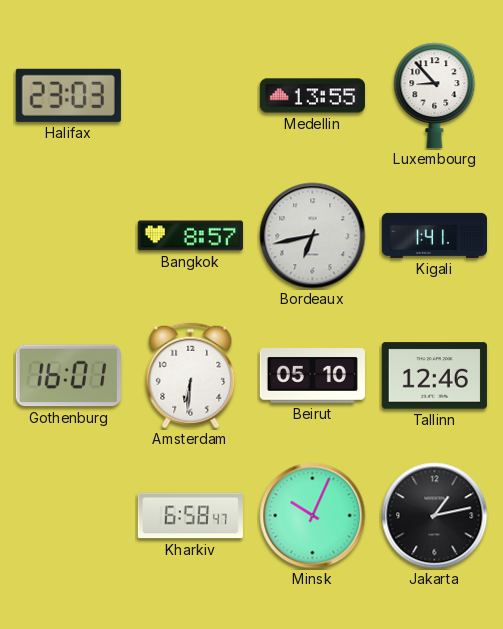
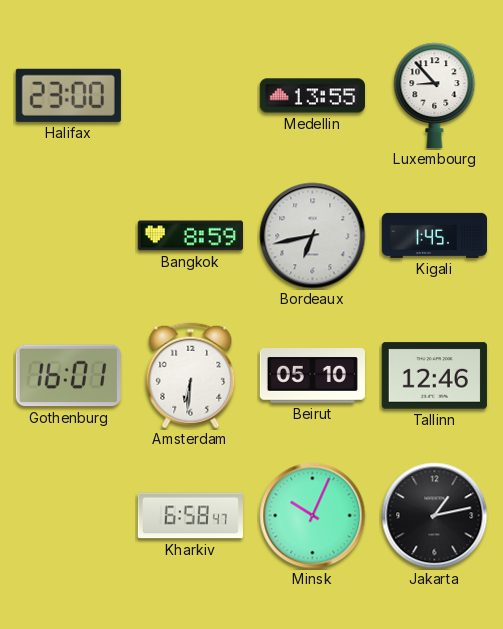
Halifax: 23:03 -> 23:00
Bangkok: 8:57 -> 8:59
Kigali: 1:41 -> 1:45
